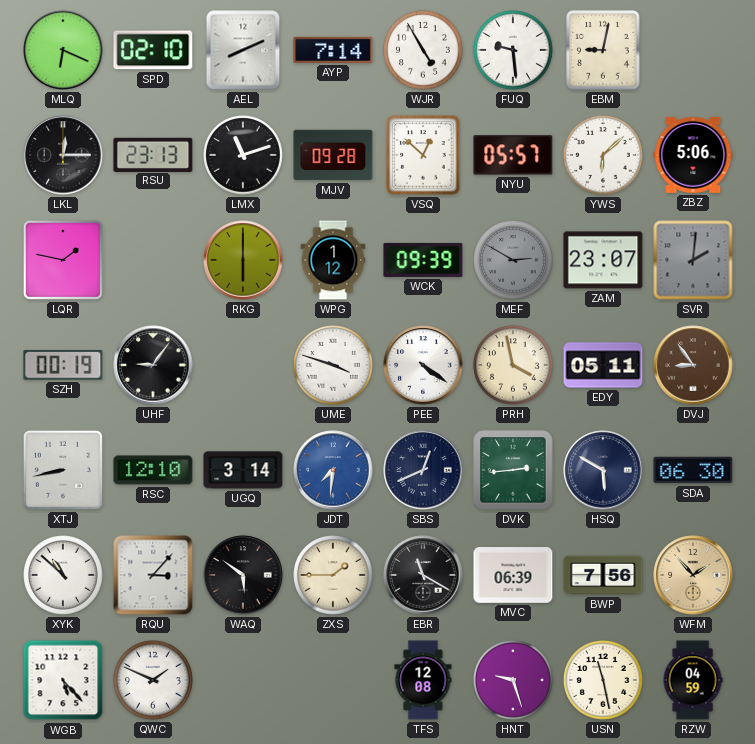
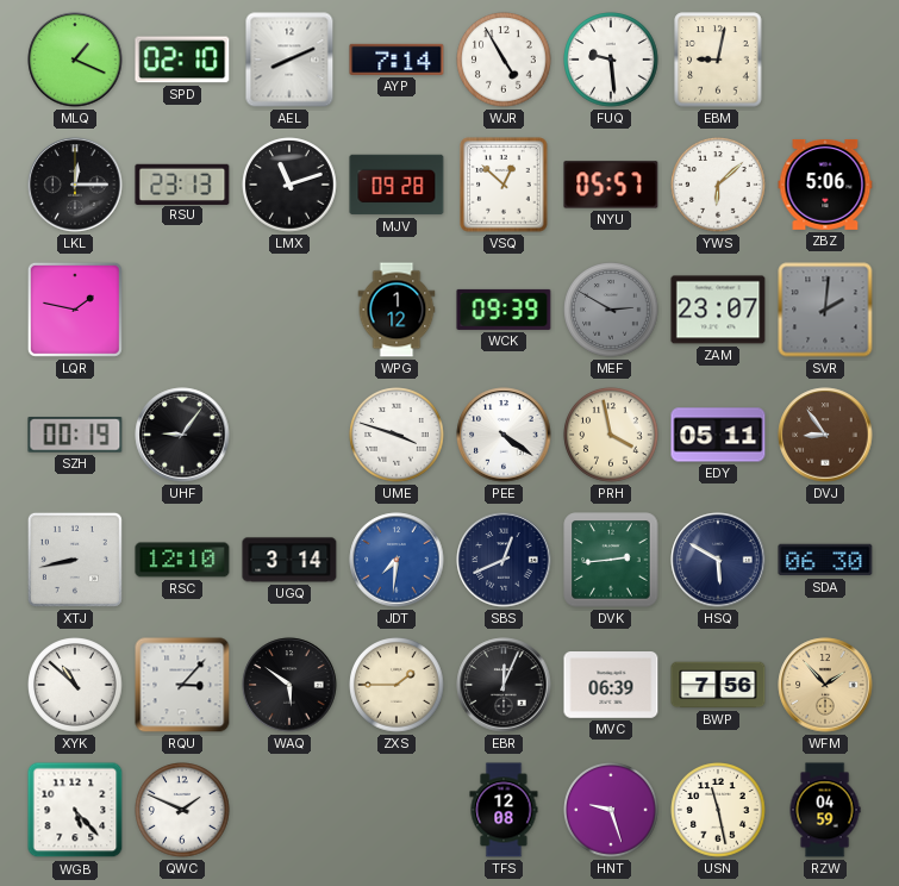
MLQ: 6:19 -> 1:19
RKG: 6:00 -> none
EBR: 11:20 -> 12:04
